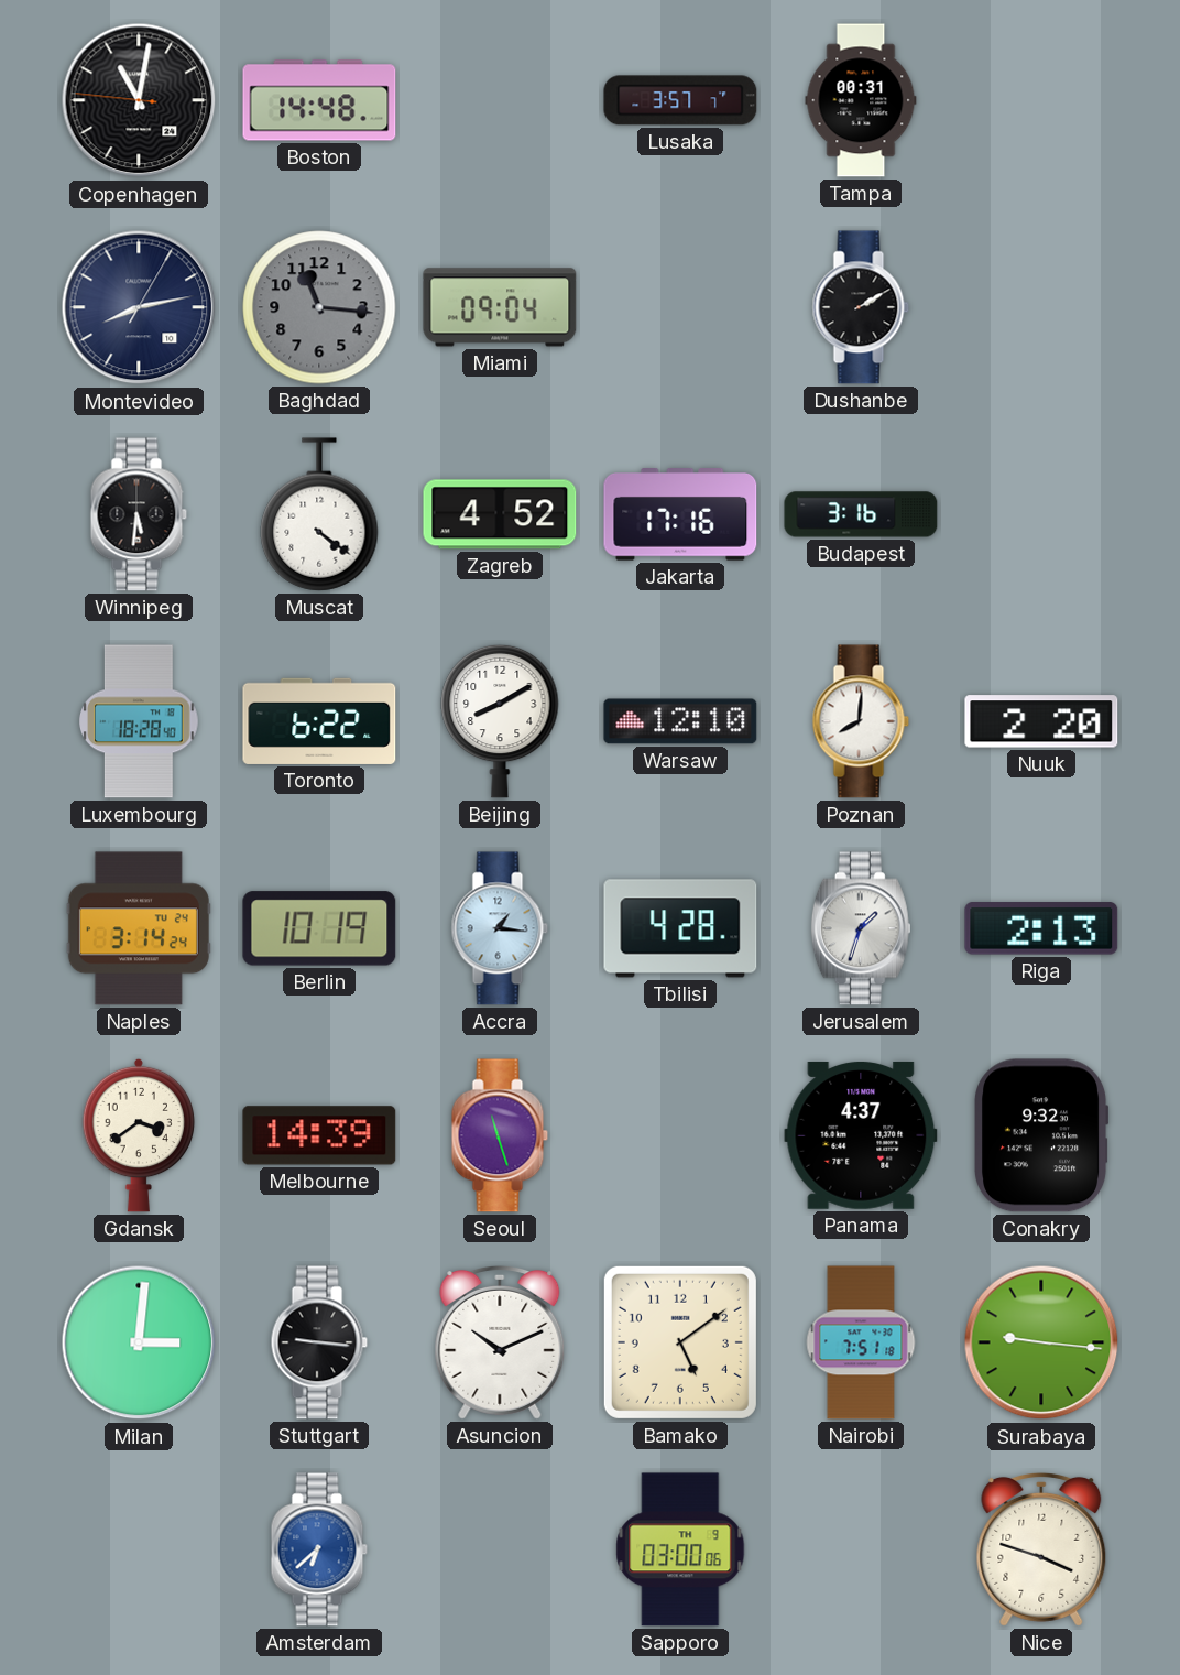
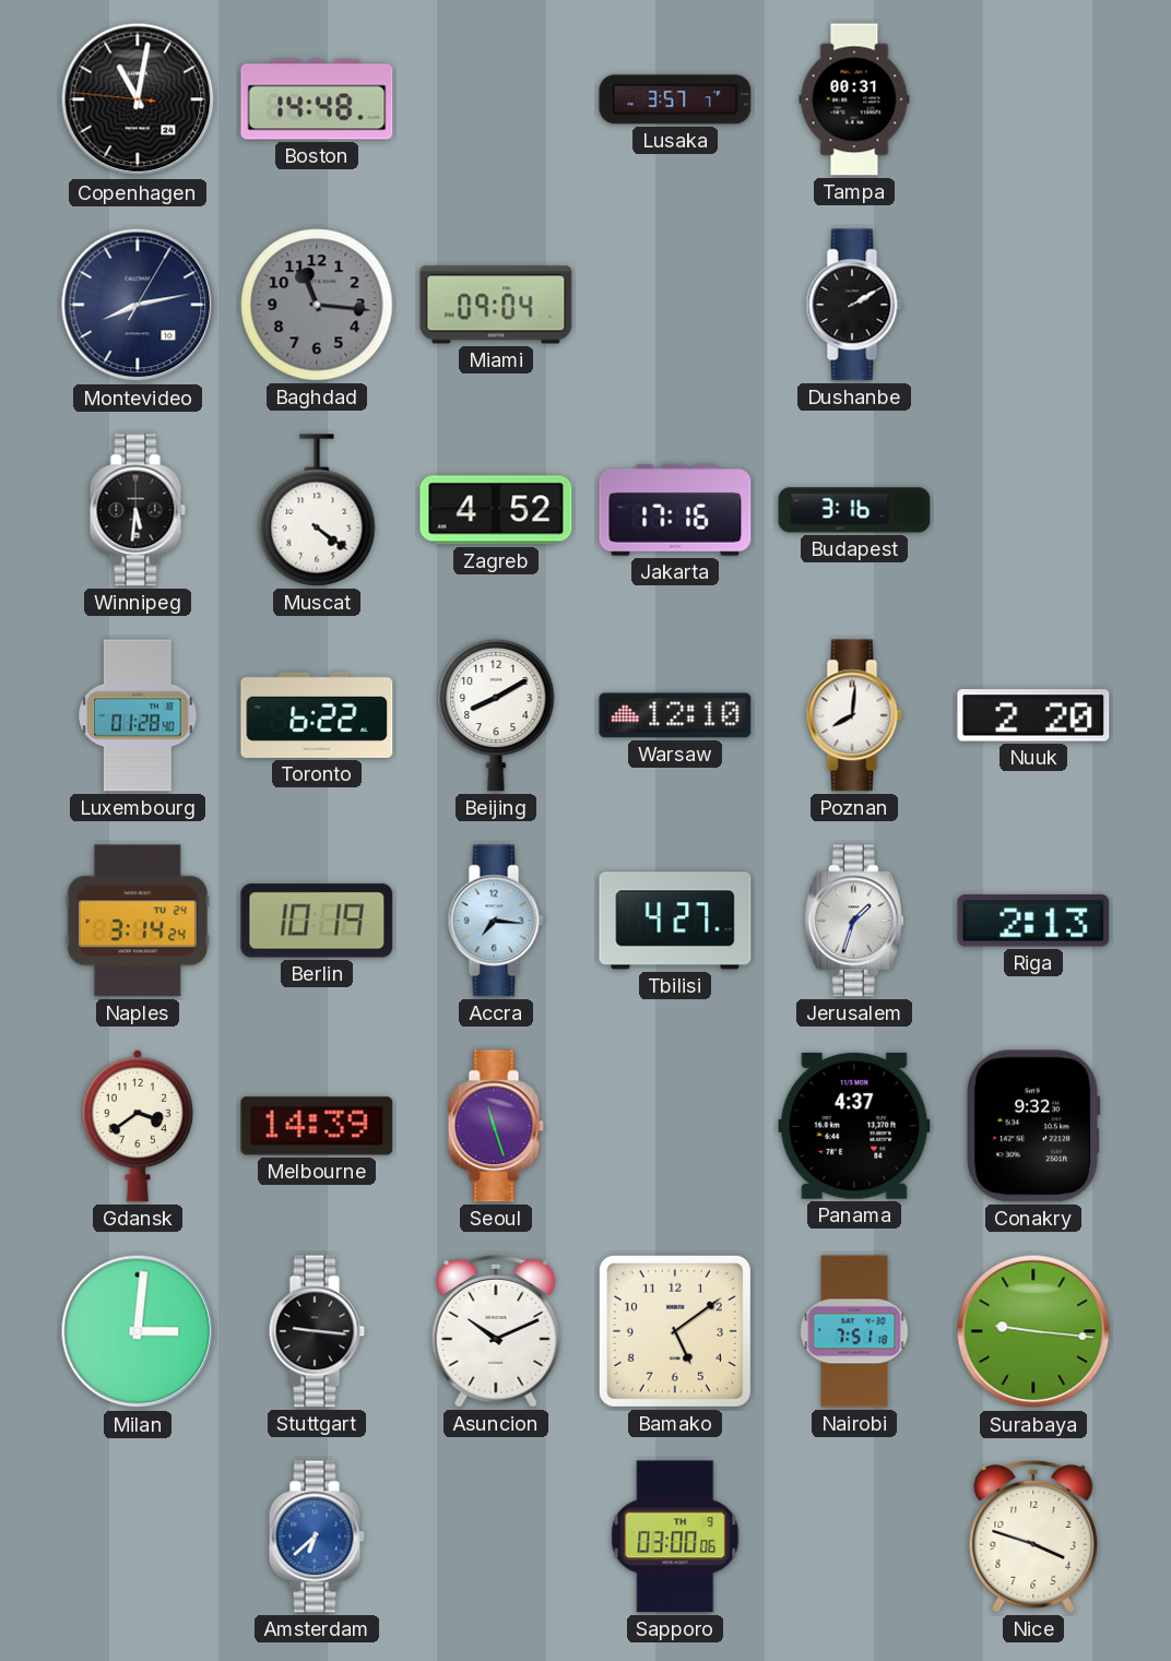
Luxembourg: 18:28 -> 01:28
Accra: 1:16 -> 7:16
Tbilisi: 4:28 -> 4:27
